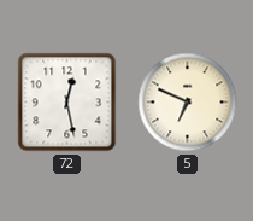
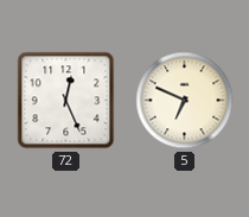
72: 12:28 -> 12:26
